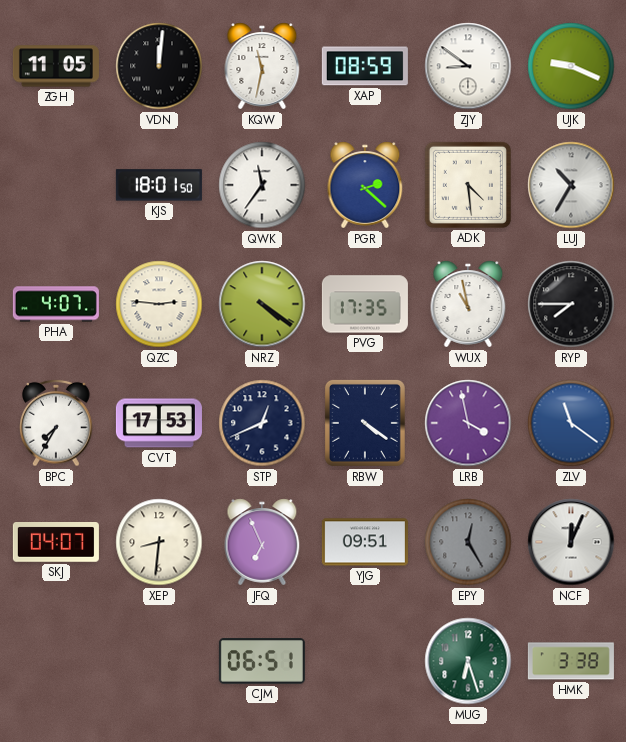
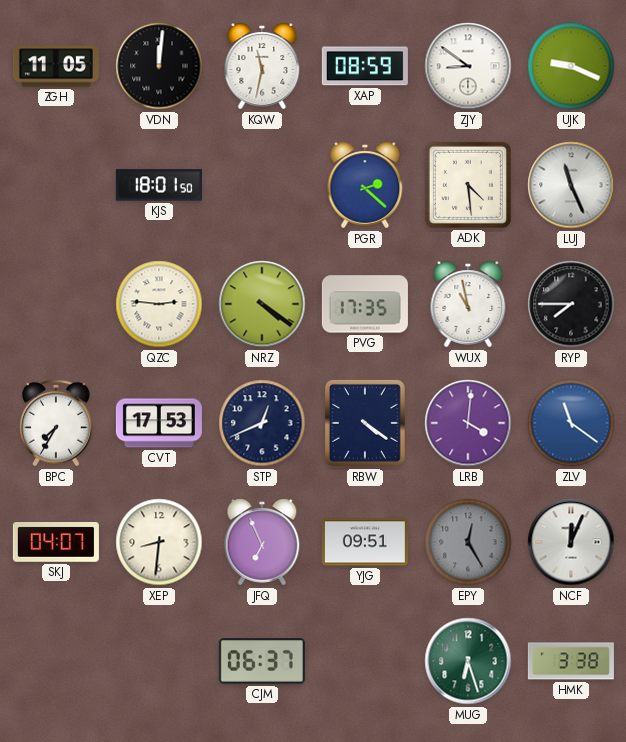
QWK: 11:36 -> none
LUJ: 10:35 -> 11:26
PHA: 4:07 -> none
LRB: 3:58 -> 4:01
CJM: 06:51 -> 06:37
